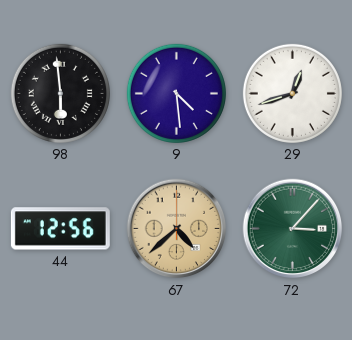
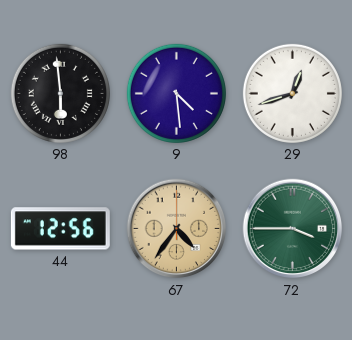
67: 4:38 -> 4:36
72: 3:07 -> 3:45
